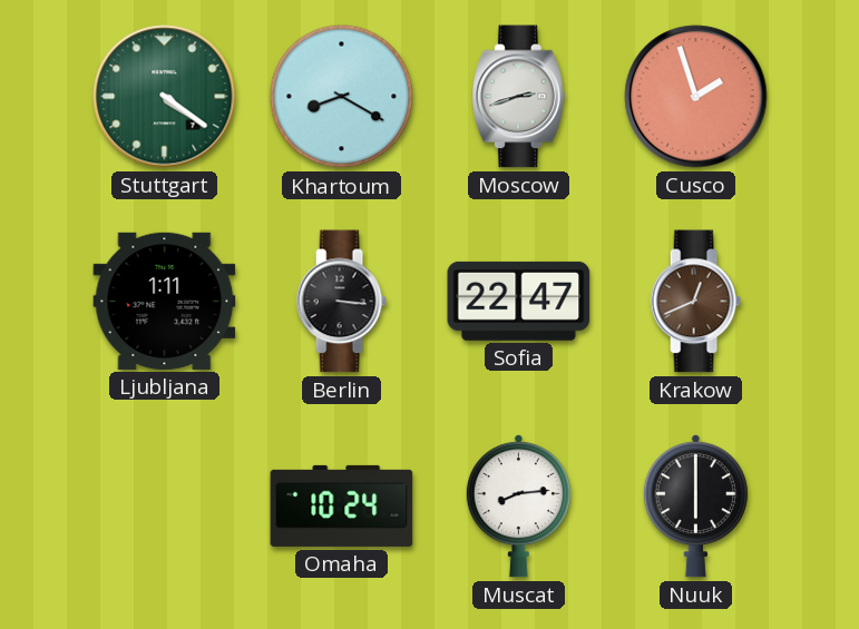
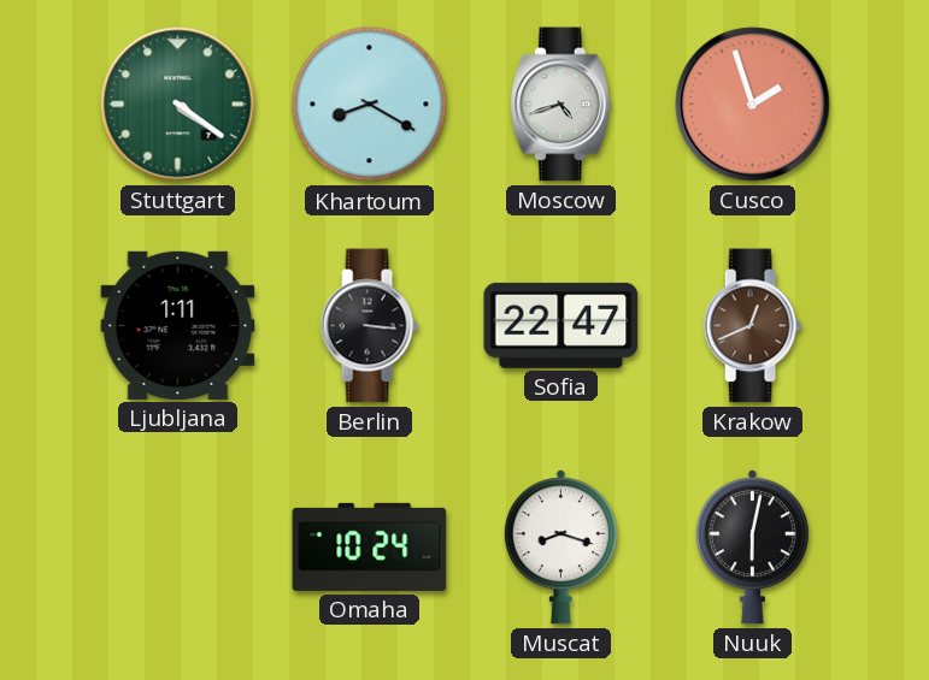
Moscow: 2:42 -> 4:42
Muscat: 8:14 -> 8:18
Nuuk: 6:00 -> 6:02
